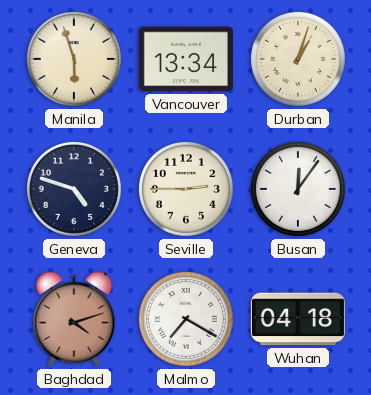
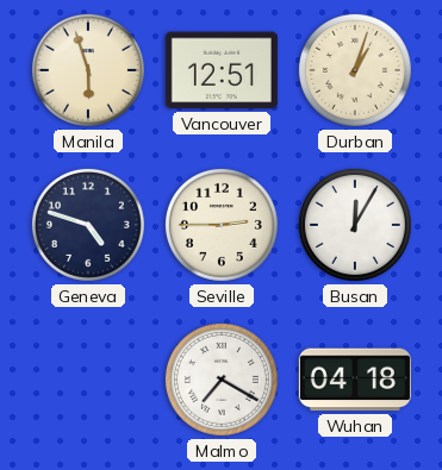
Vancouver: 13:34 -> 12:51
Busan: 12:06 -> 12:05
Baghdad: 4:12 -> none
